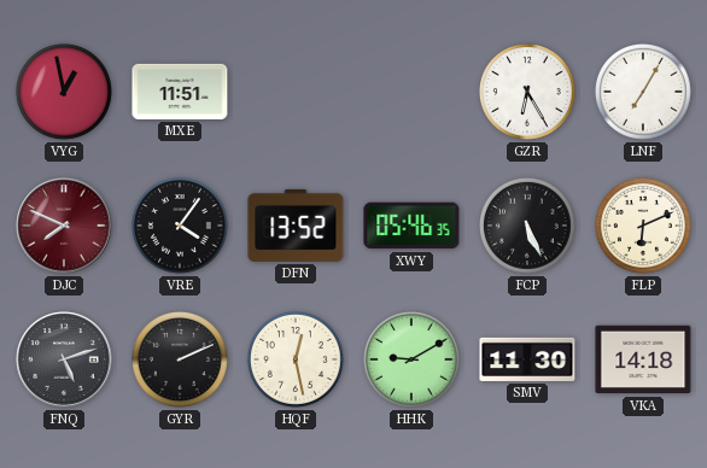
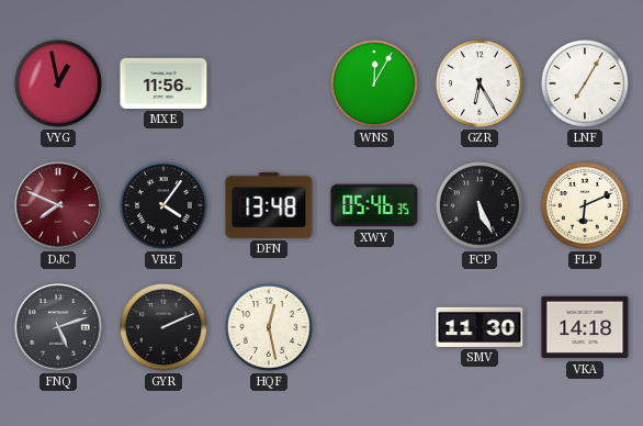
MXE: 11:51 -> 11:56
WNS: none -> 12:05
DFN: 13:52 -> 13:48
HHK: 9:10 -> none
